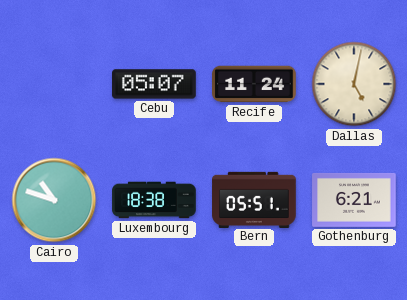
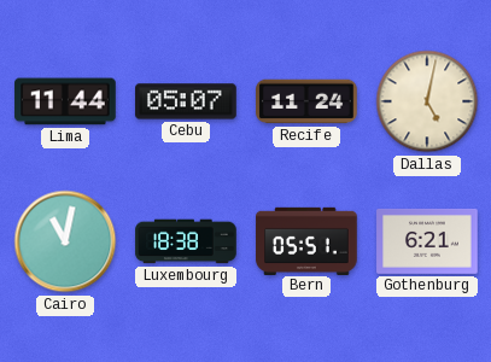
Lima: none -> 11:44
Cairo: 10:48 -> 11:02
